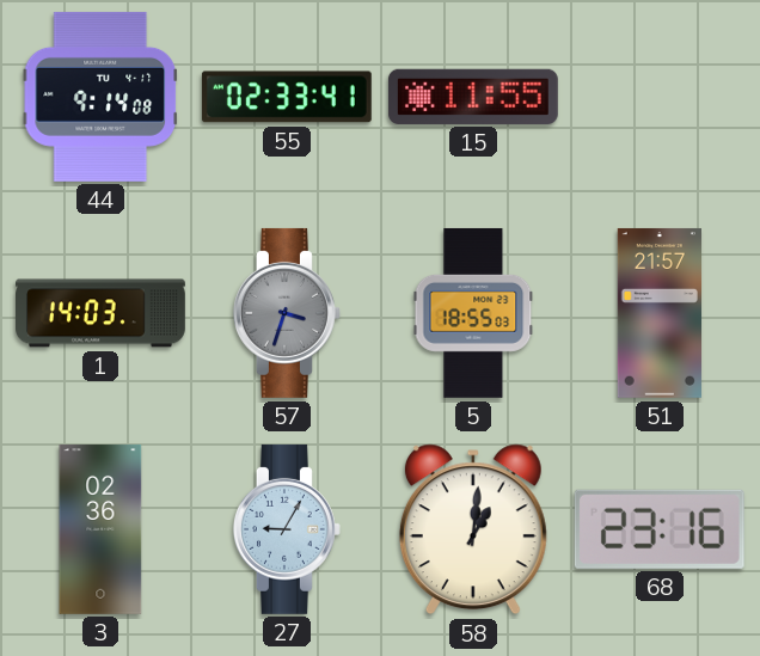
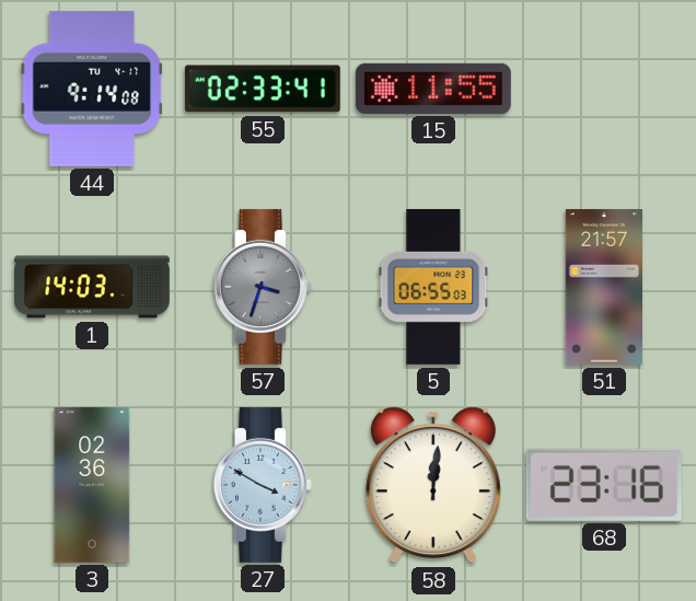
5: 18:55 -> 06:55
27: 9:05 -> 3:50
58: 1:01 -> 12:01
